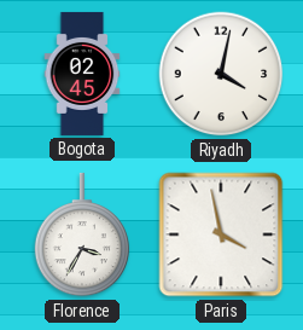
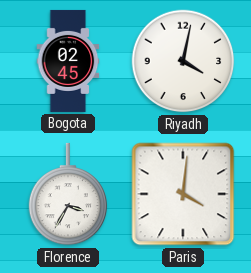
Paris: 3:58 -> 4:01
